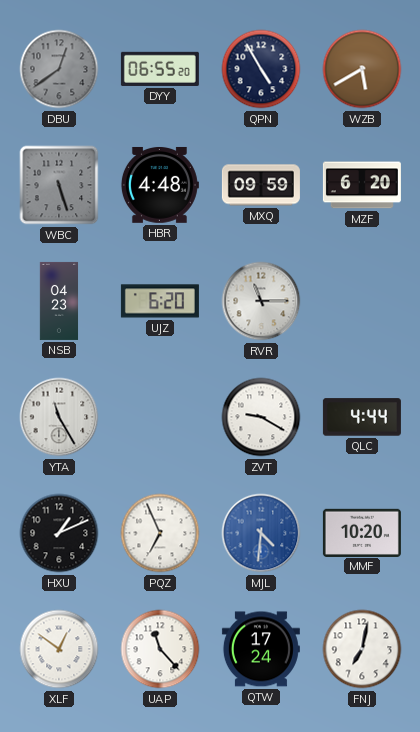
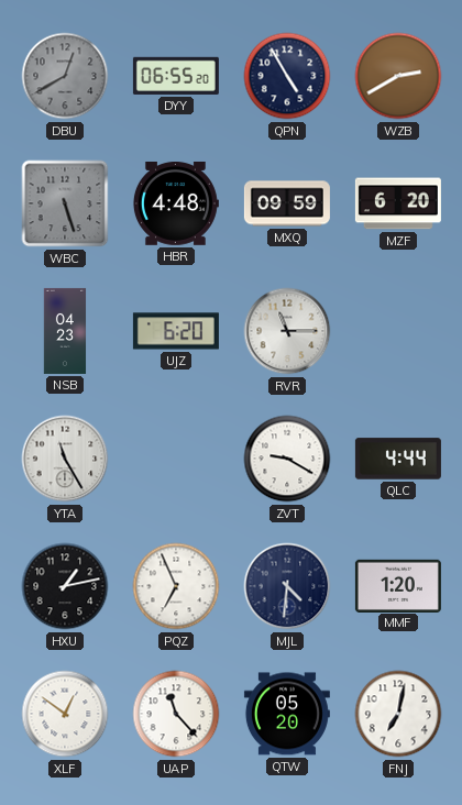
DBU: 12:39 -> 12:40
WZB: 5:40 -> 2:40
HXU: 1:11 -> 1:13
MJL dial: blue -> navy
MMF: 10:20 -> 1:20
QTW: 17:24 -> 05:20
